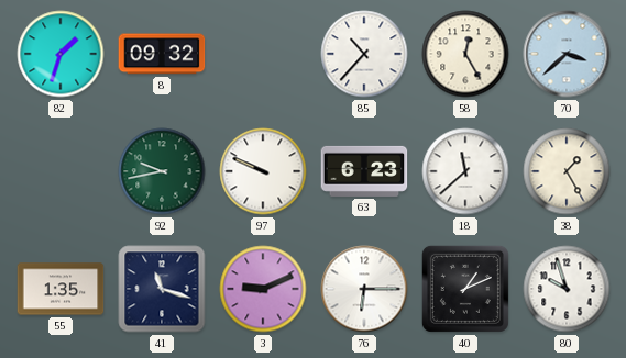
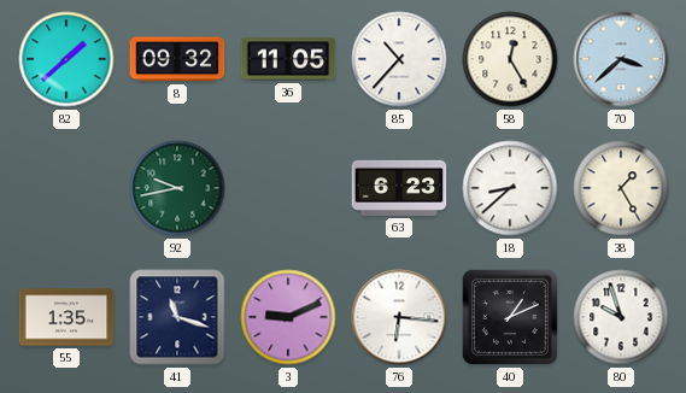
82: 1:33 -> 1:38
36: none -> 11:05
97: 9:49 -> none
18: 11:38 -> 8:38
76: 6:15 -> 6:16
